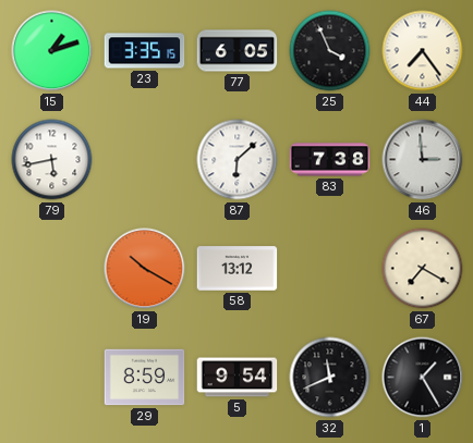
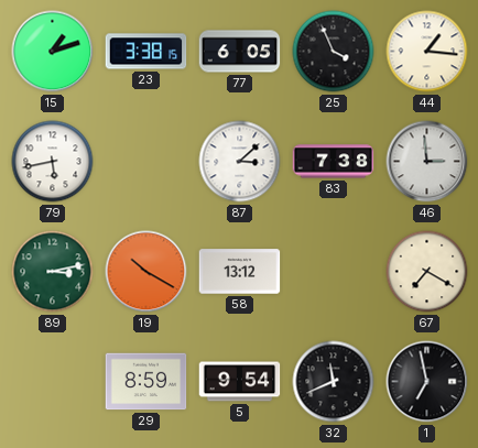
23: 3:35 -> 3:38
44: 7:24 -> 1:16
87: 6:08 -> 3:08
89: none -> 3:13
1: 1:25 -> 6:58
